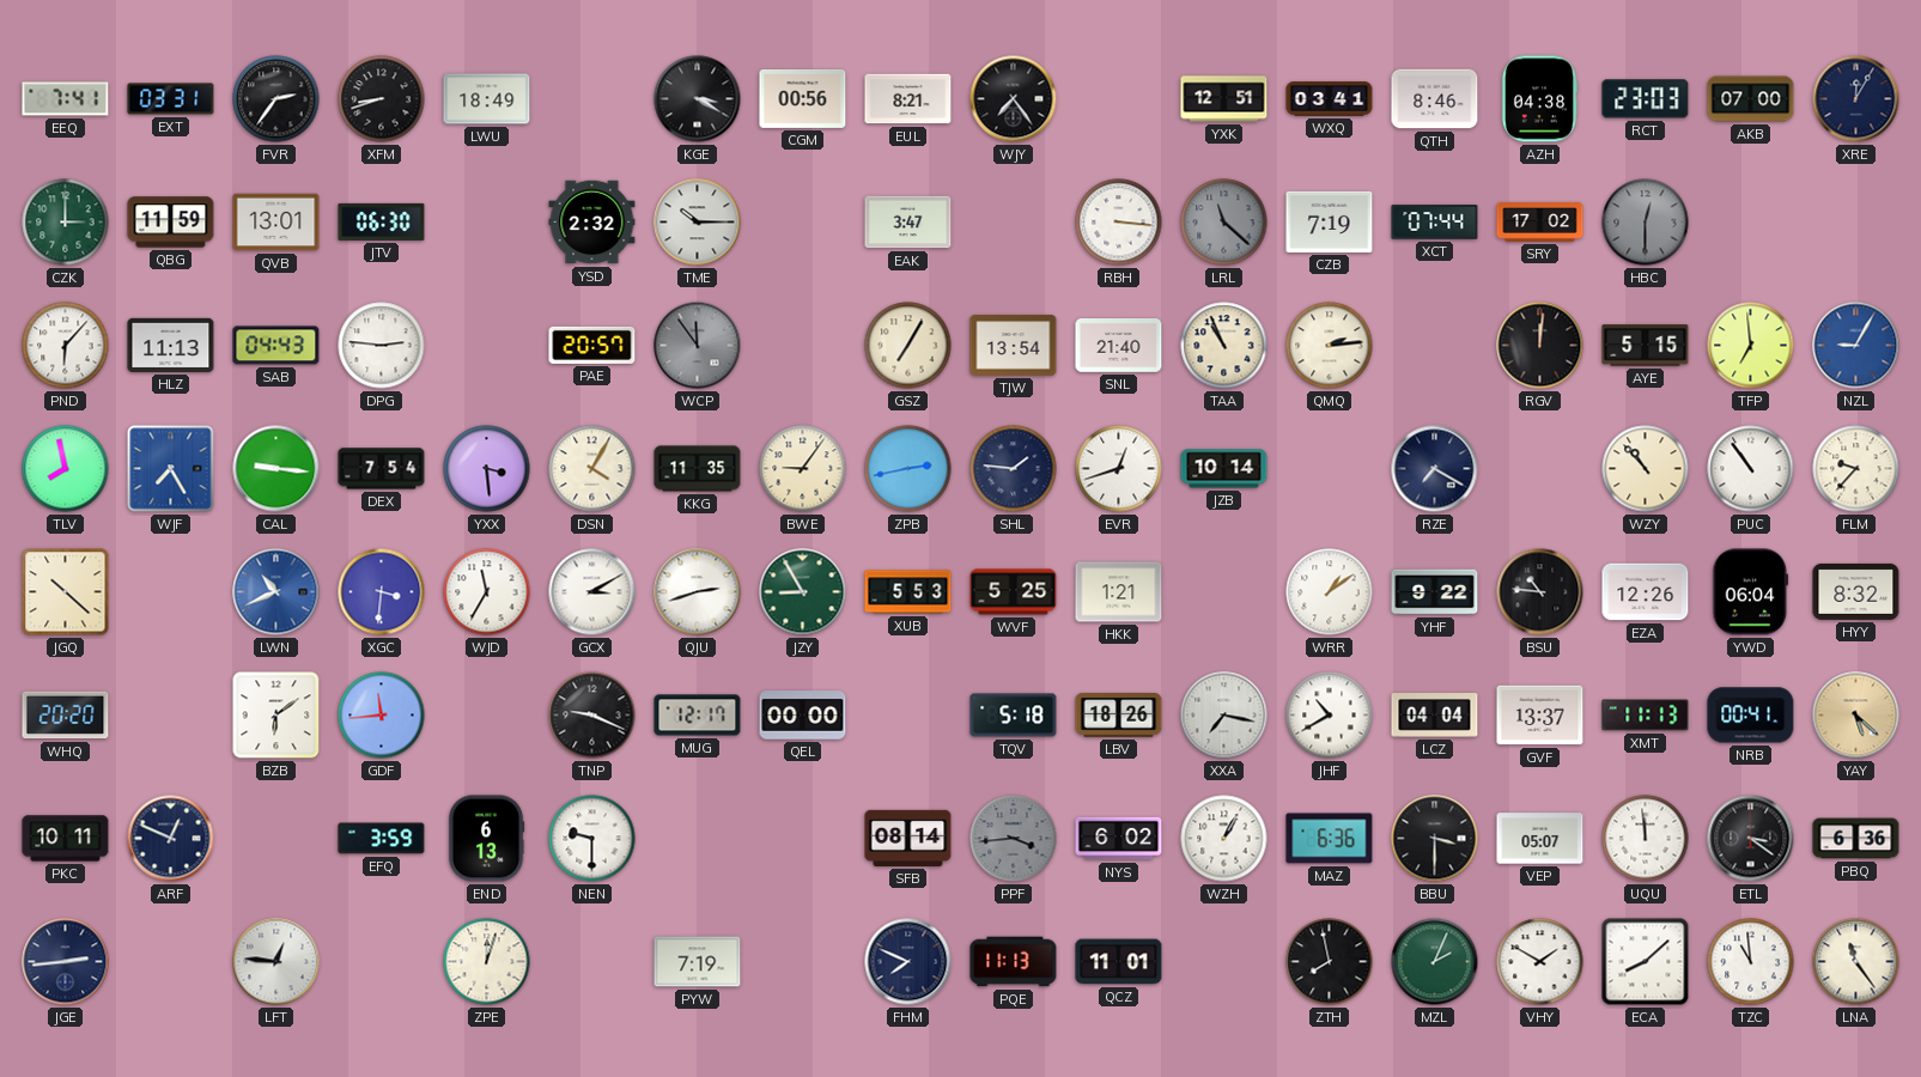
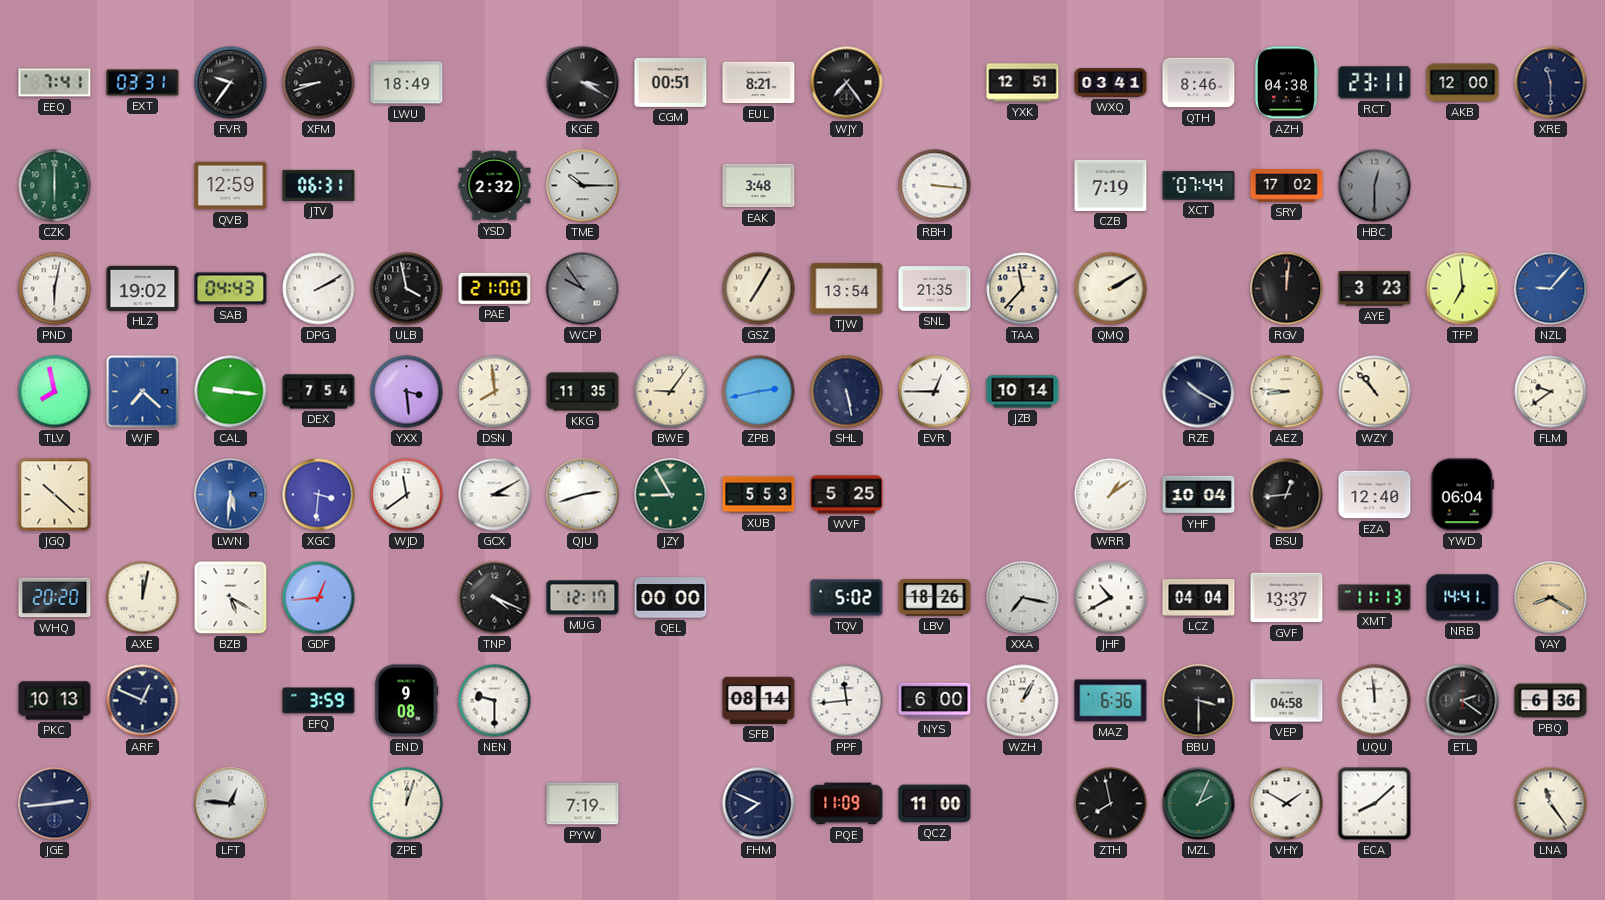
FVR: 2:36 -> 9:36
CGM: 00:56 -> 00:51
RCT: 23:03 -> 23:11
AKB: 07:00 -> 12:00
XRE: 12:05 -> 11:30
CZK: 3:00 -> 6:00
QBG: 11:59 -> none
QVB: 13:01 -> 12:59
JTV: 06:30 -> 06:31
EAK: 3:47 -> 3:48
LRL: 11:22 -> none
PND: 6:07 -> 6:02
HLZ: 11:13 -> 19:02
DPG: 2:46 -> 2:10
ULB: none -> 3:58
PAE: 20:57 -> 21:00
WCP: 11:54 -> 9:54
SNL: 21:40 -> 21:35
TAA: 10:56 -> 11:37
QMQ: 2:14 -> 2:10
AYE: 5:15 -> 3:23
NZL: 9:05 -> 9:07
WJF: 7:25 -> 7:22
DSN: 4:05 -> 7:59
SHL: 1:46 -> 5:28
EVR: 12:42 -> 12:45
RZE: 7:20 -> 10:20
AEZ: none -> 8:46
PUC: 10:54 -> none
FLM: 9:37 -> 9:39
LWN: 10:41 -> 5:31
WJD: 11:35 -> 11:39
HKK: 1:21 -> none
YHF: 9:22 -> 10:04
BSU: 10:46 -> 12:44
EZA: 12:26 -> 12:40
HYY: 8:32 -> none
AXE: none -> 12:02
BZB: 6:09 -> 5:20
GDF: 11:44 -> 12:44
TNP: 9:19 -> 4:19
TQV: 5:18 -> 5:02
NRB: 00:41 -> 14:41
YAY: 5:22 -> 8:20
PKC: 10:11 -> 10:13
END: 6:13 -> 9:08
PPF: 3:44 -> 11:44
PPF dial: grey -> white
NYS: 6:02 -> 6:00
VEP: 05:07 -> 04:58
ETL: 3:21 -> 2:21
PQE: 11:13 -> 11:09
QCZ: 11:01 -> 11:00
TZC: 10:59 -> none
